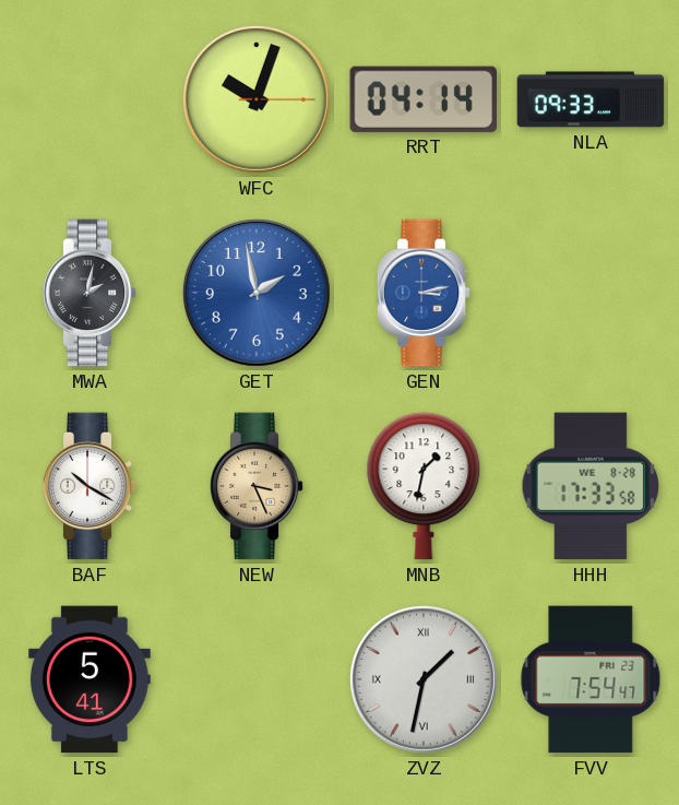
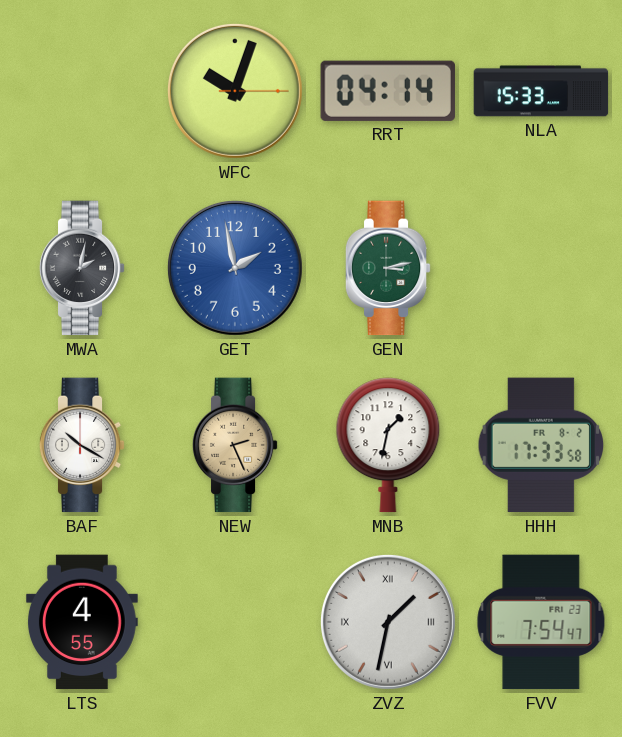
NLA: 09:33 -> 15:33
GEN dial: blue -> green
NEW: 3:26 -> 2:26
HHH date: WE 8-28 -> FR 8-2
LTS: 5:41 -> 4:55
